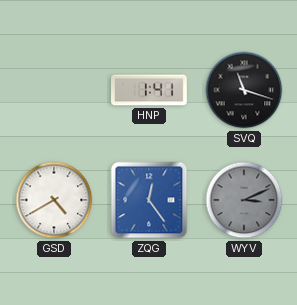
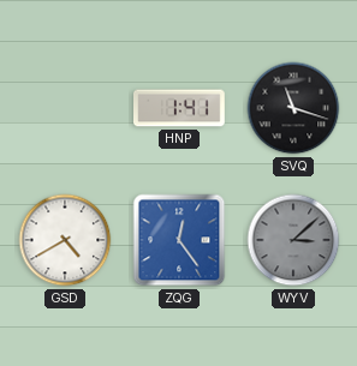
WYV: 3:11 -> 3:08
